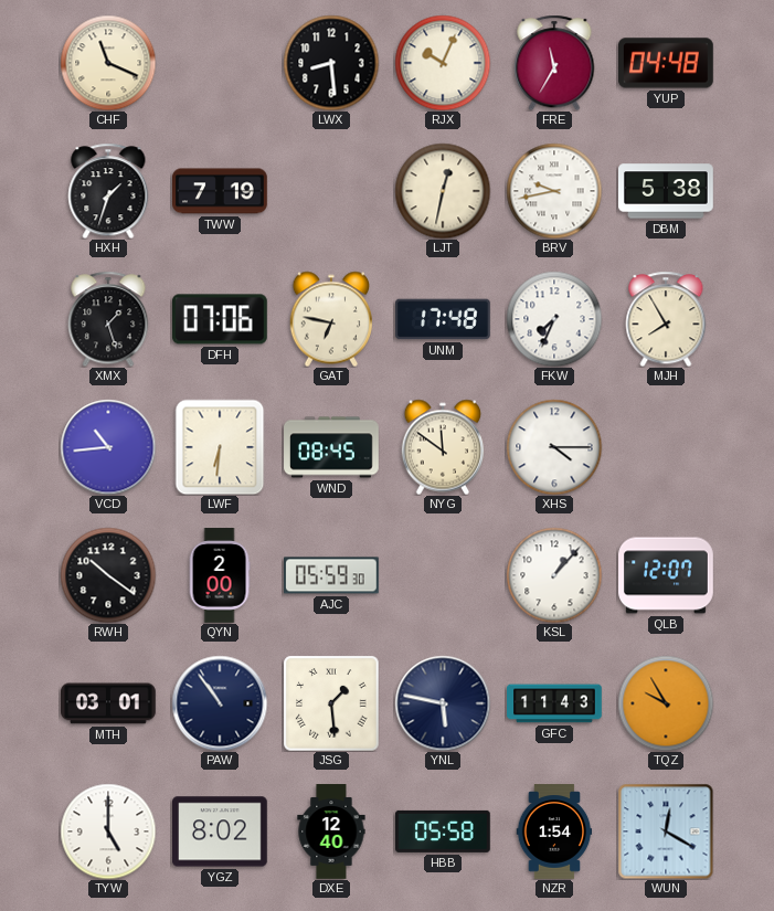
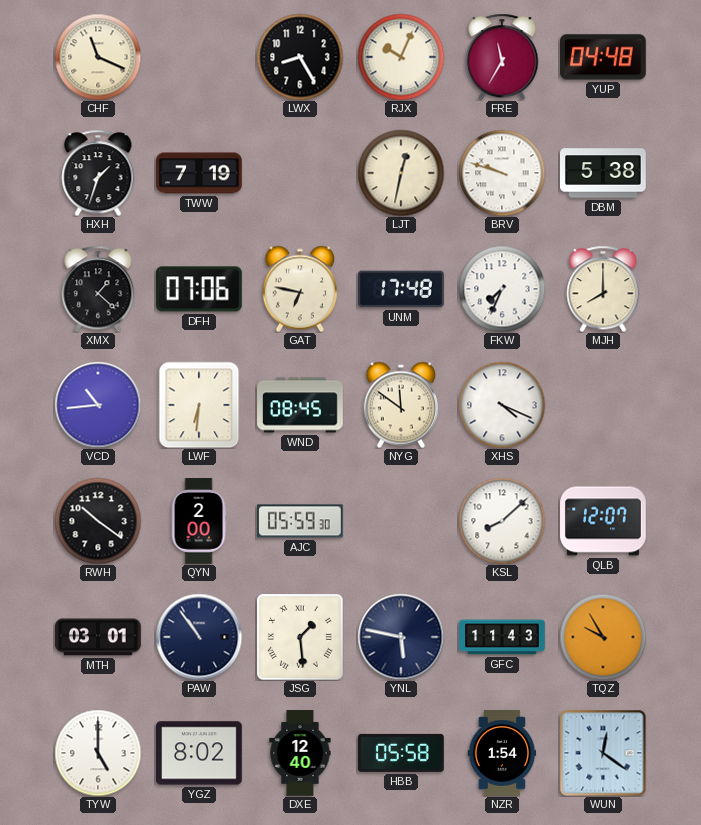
LWX: 8:29 -> 8:25
BRV: 9:43 -> 9:48
XMX: 1:27 -> 1:22
MJH: 7:55 -> 8:00
XHS: 4:15 -> 4:19
KSL: 1:07 -> 8:08
WUN: 12:20 -> 12:21
